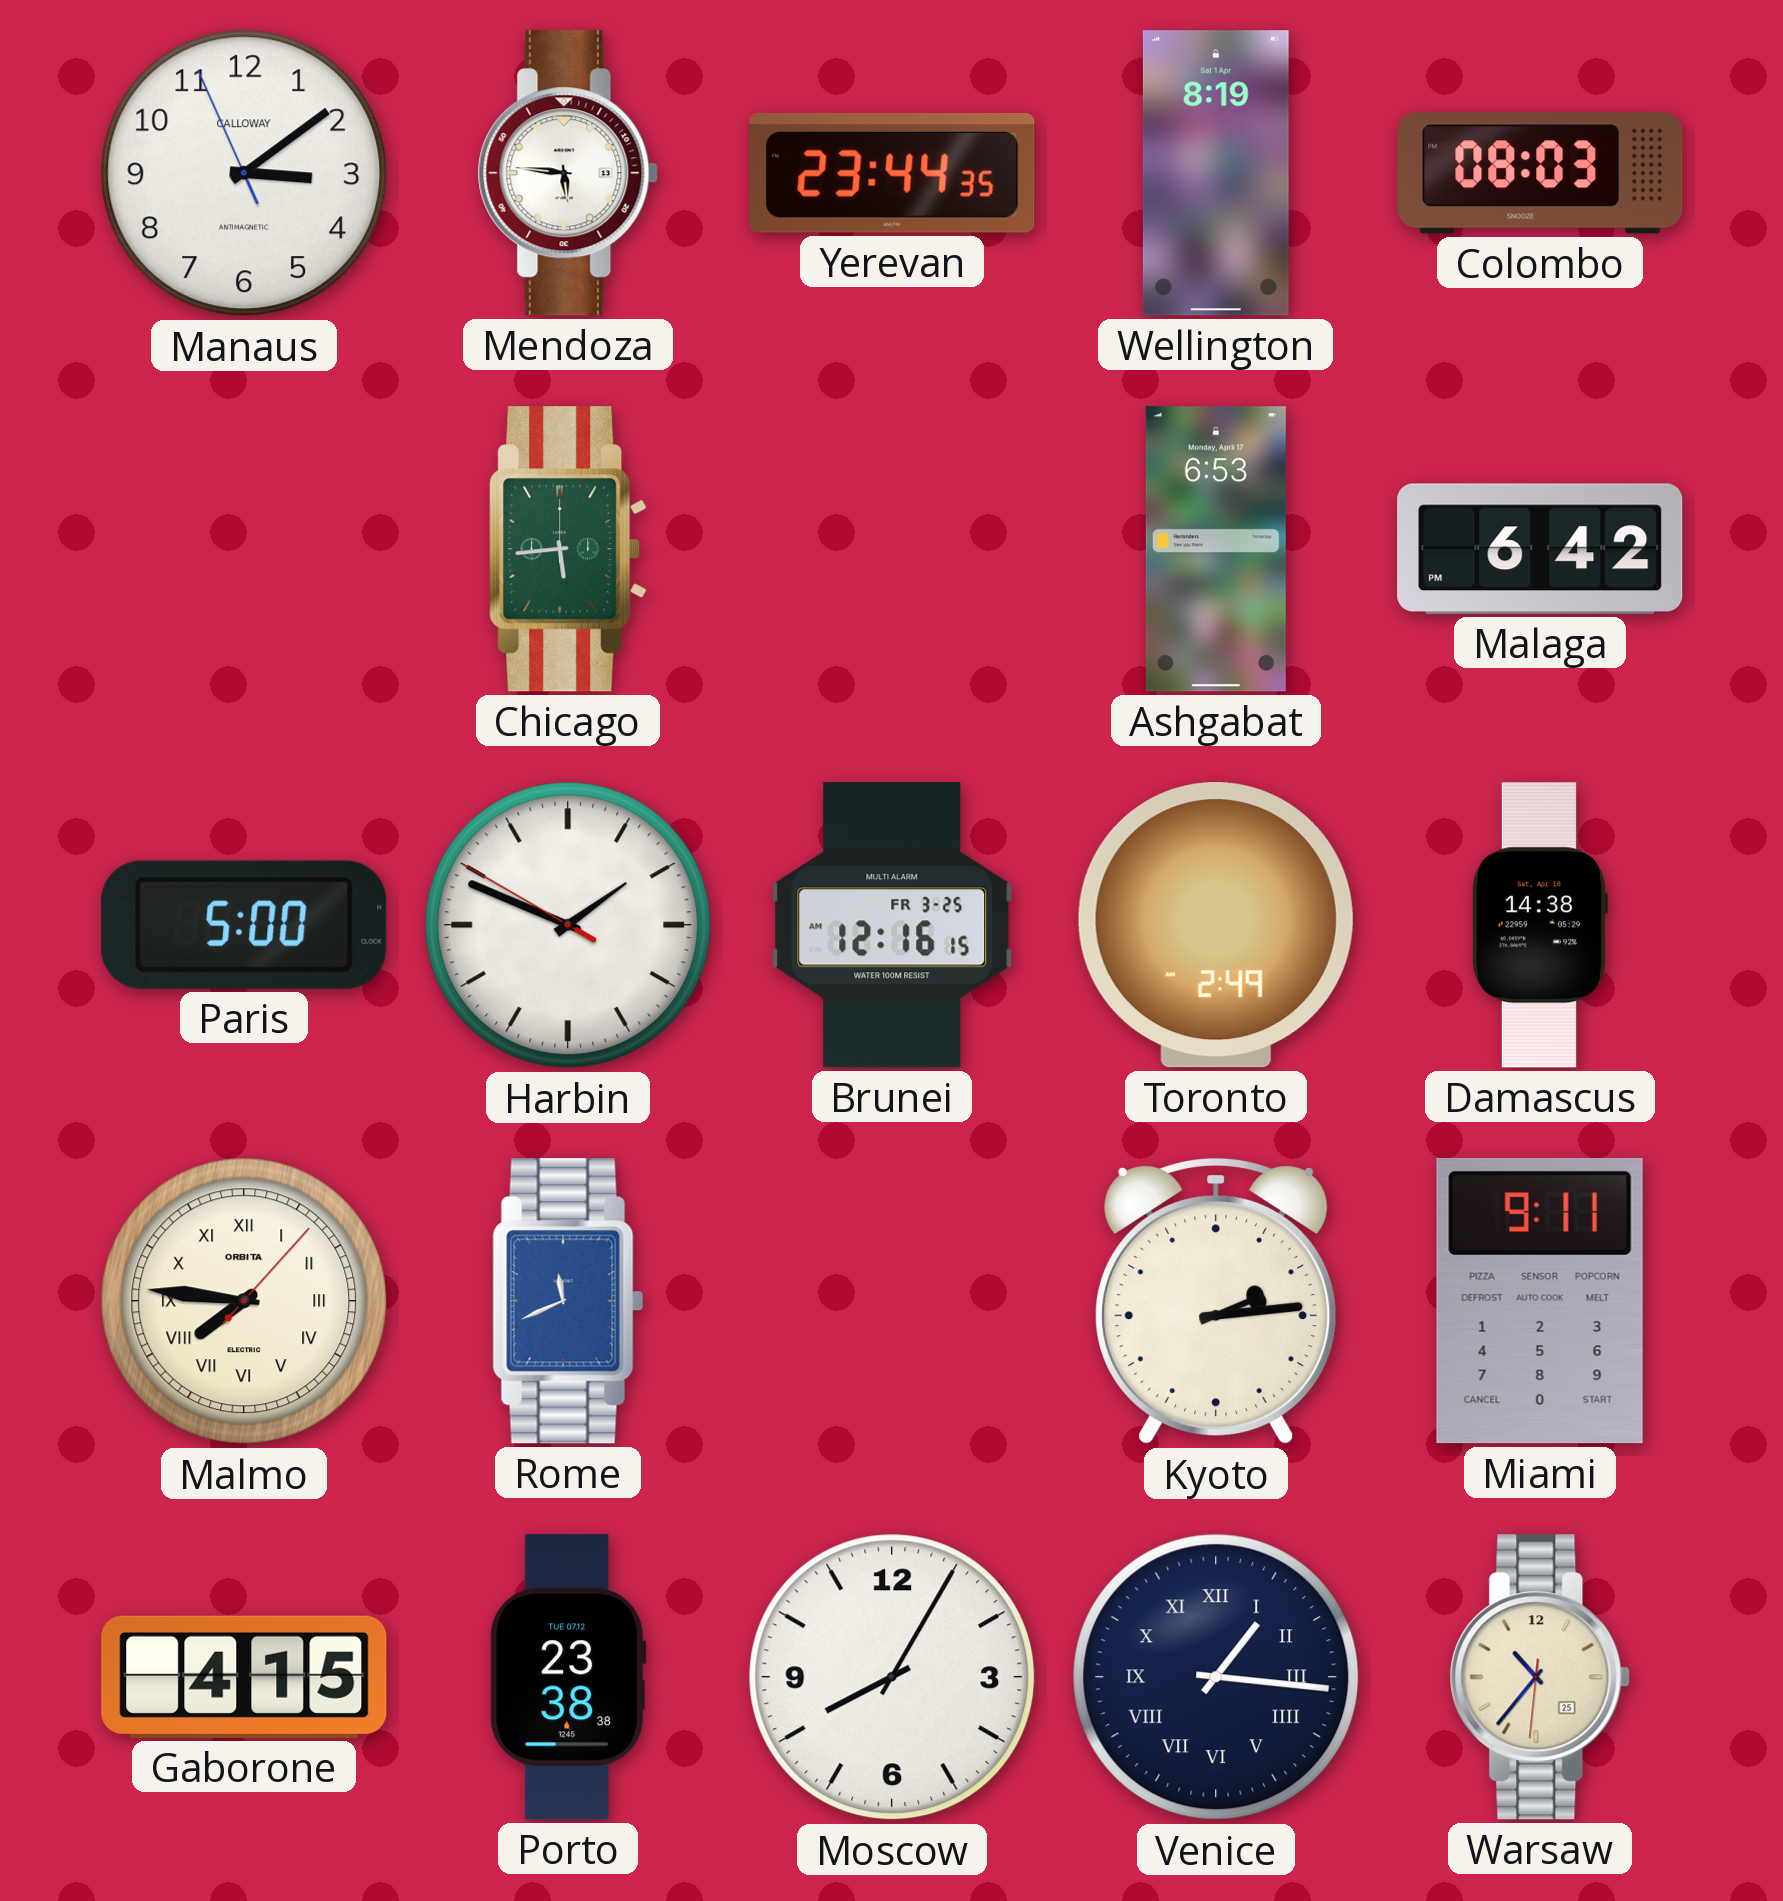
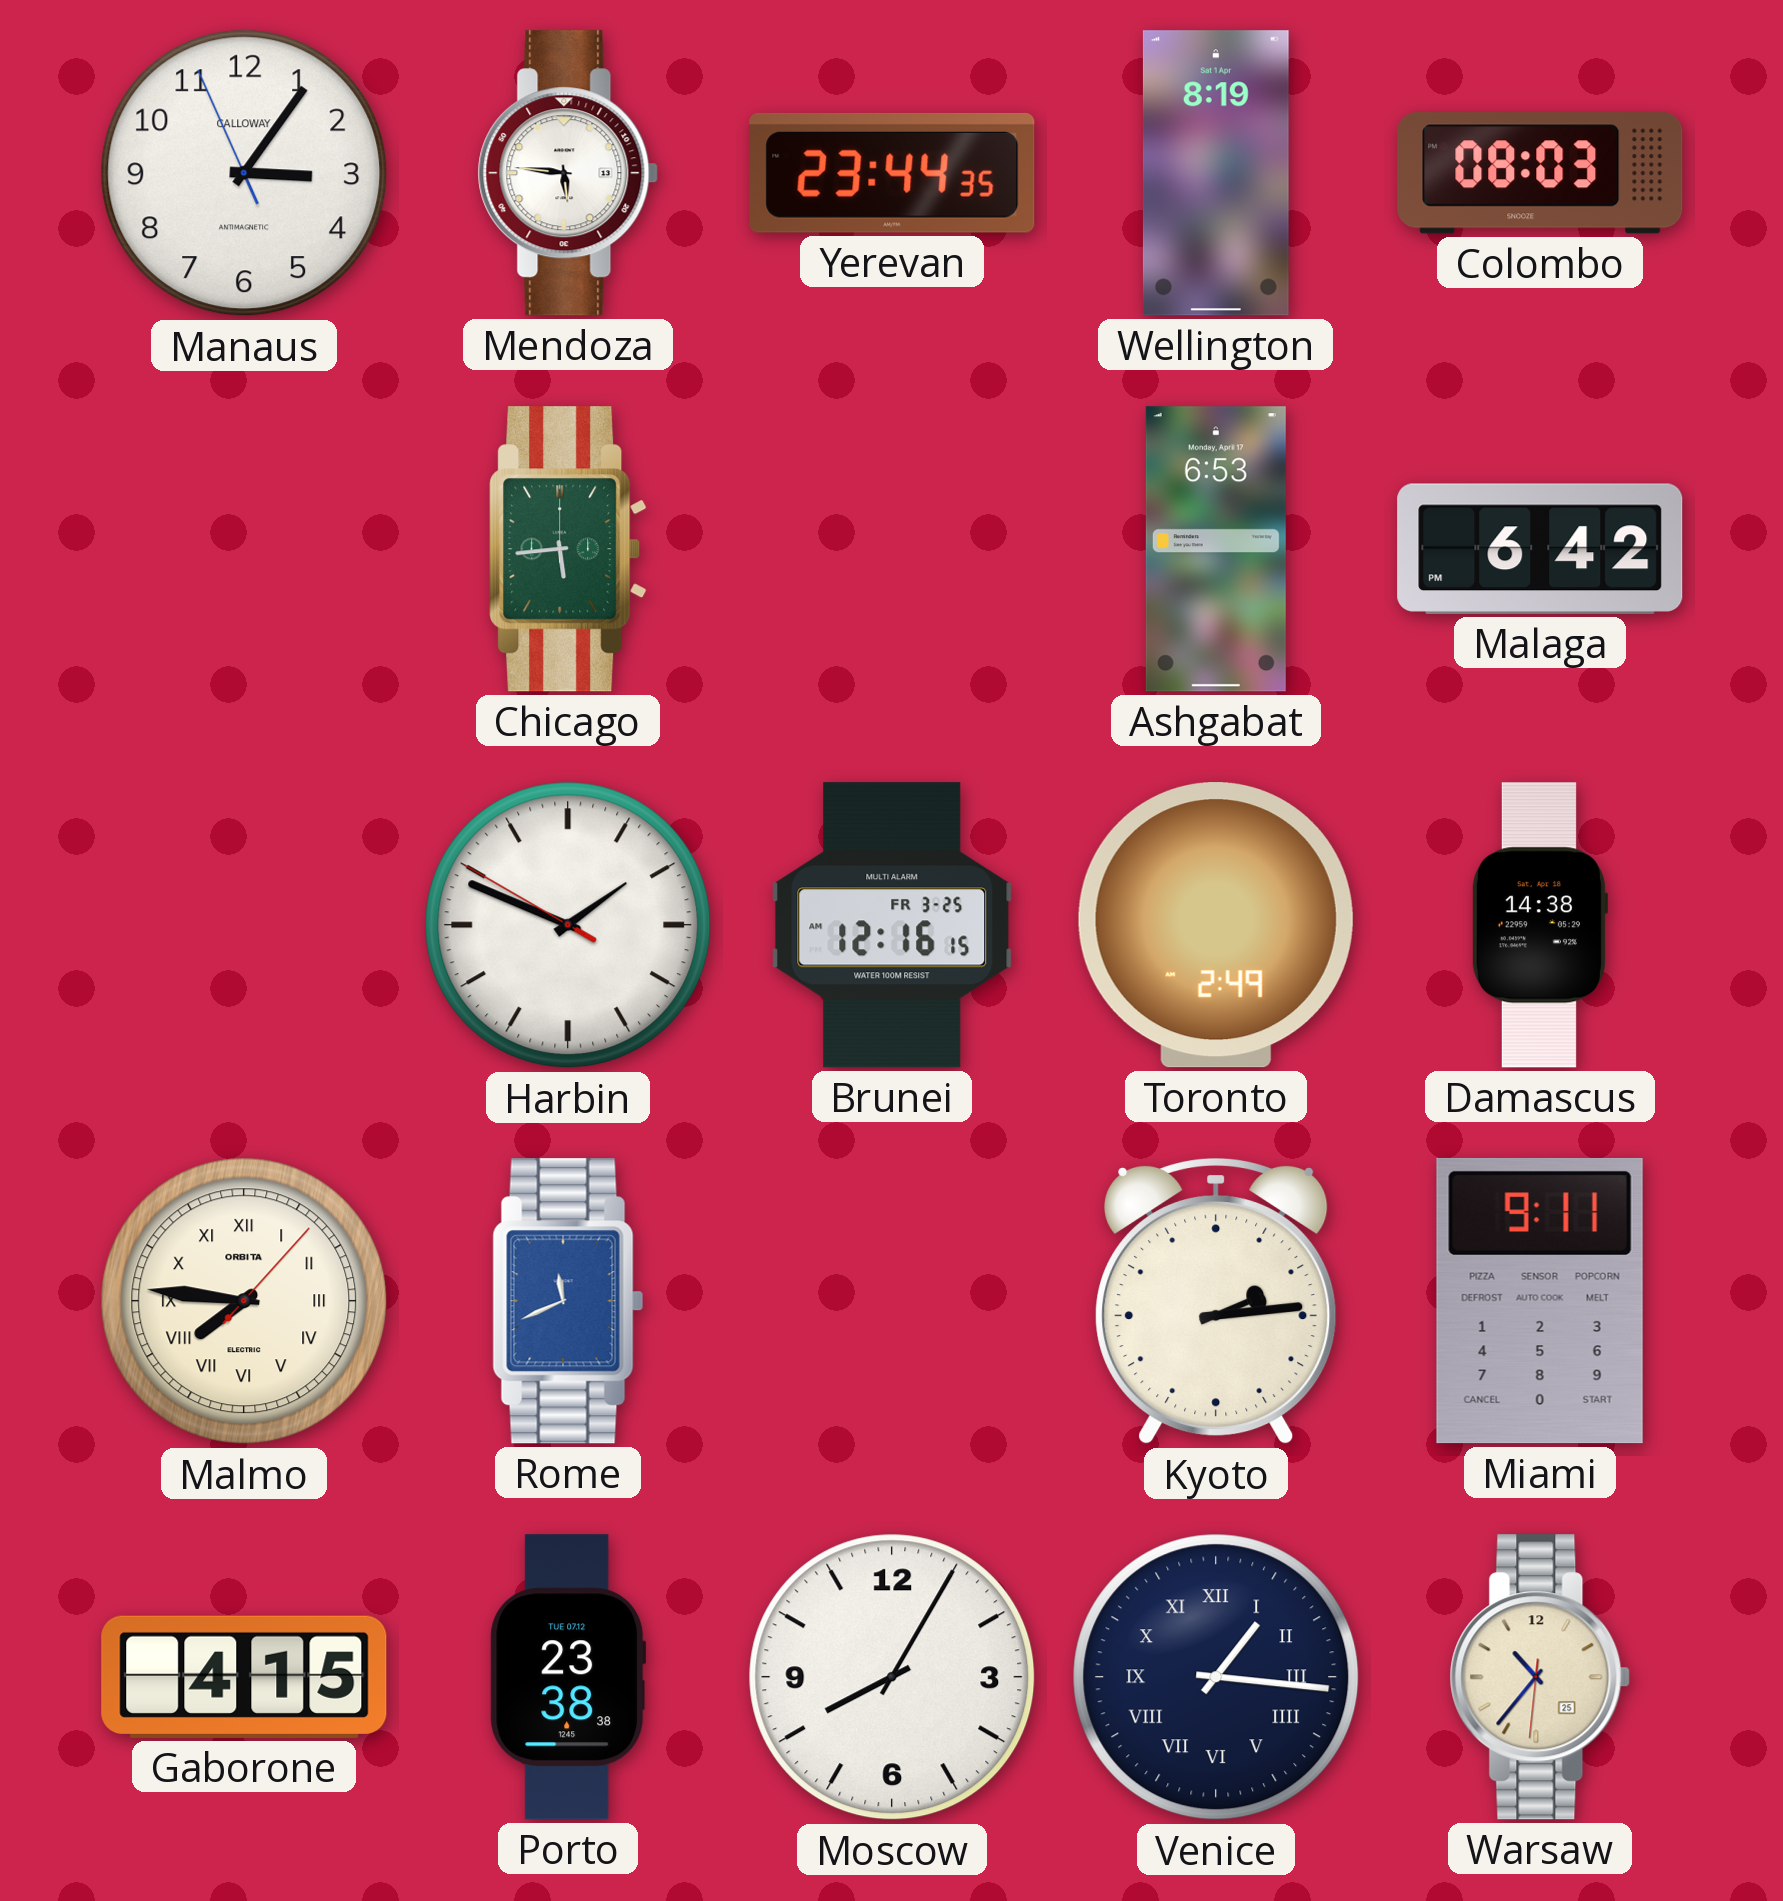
Manaus: 3:08 -> 3:05
Paris: 5:00 -> none
